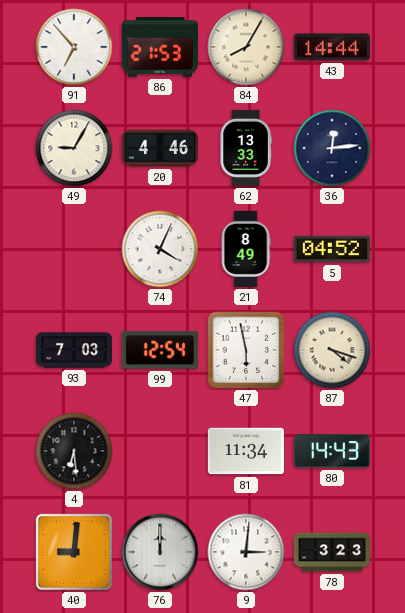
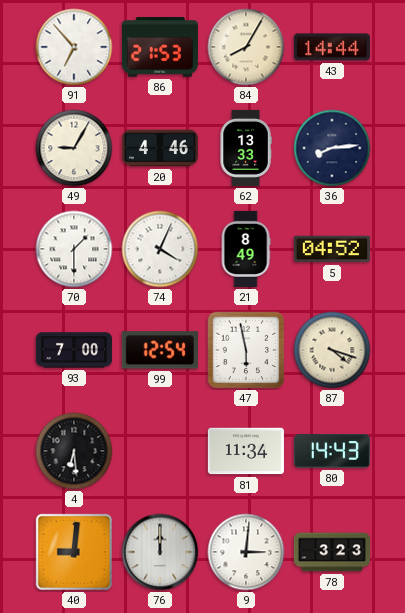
36: 12:14 -> 8:14
70: none -> 1:30
93: 7:03 -> 7:00
